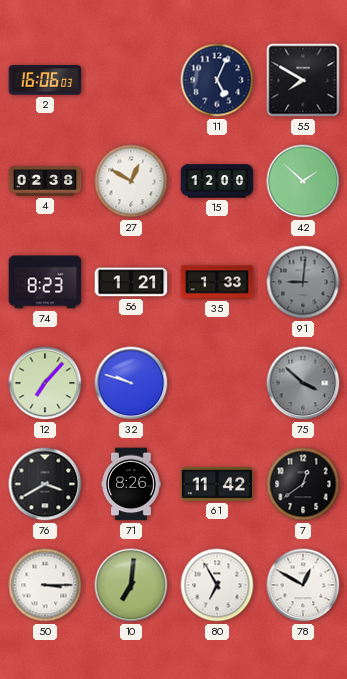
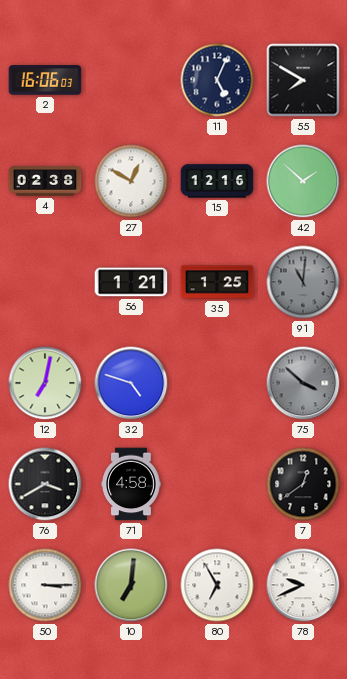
15: 12:00 -> 12:16
74: 8:23 -> none
35: 1:33 -> 1:25
91: 9:01 -> 11:01
12: 7:07 -> 7:02
32: 9:48 -> 4:48
71: 8:26 -> 4:58
61: 11:42 -> none
78: 12:50 -> 9:41
